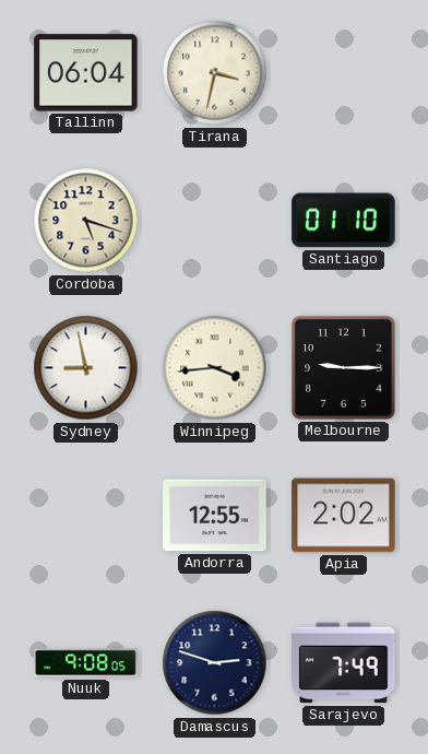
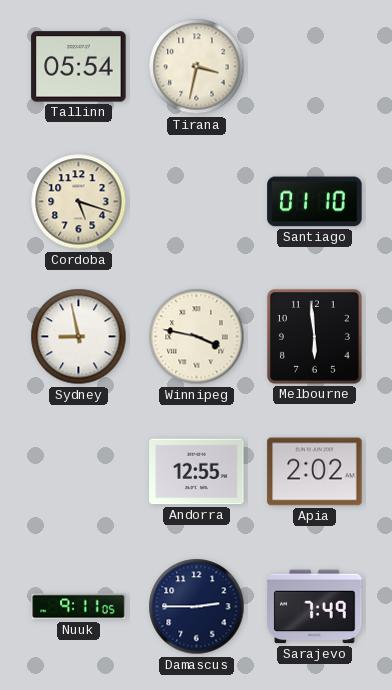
Tallinn: 06:04 -> 05:54
Winnipeg: 3:44 -> 3:47
Melbourne: 9:15 -> 5:59
Nuuk: 9:08 -> 9:11
Damascus: 2:48 -> 2:45
